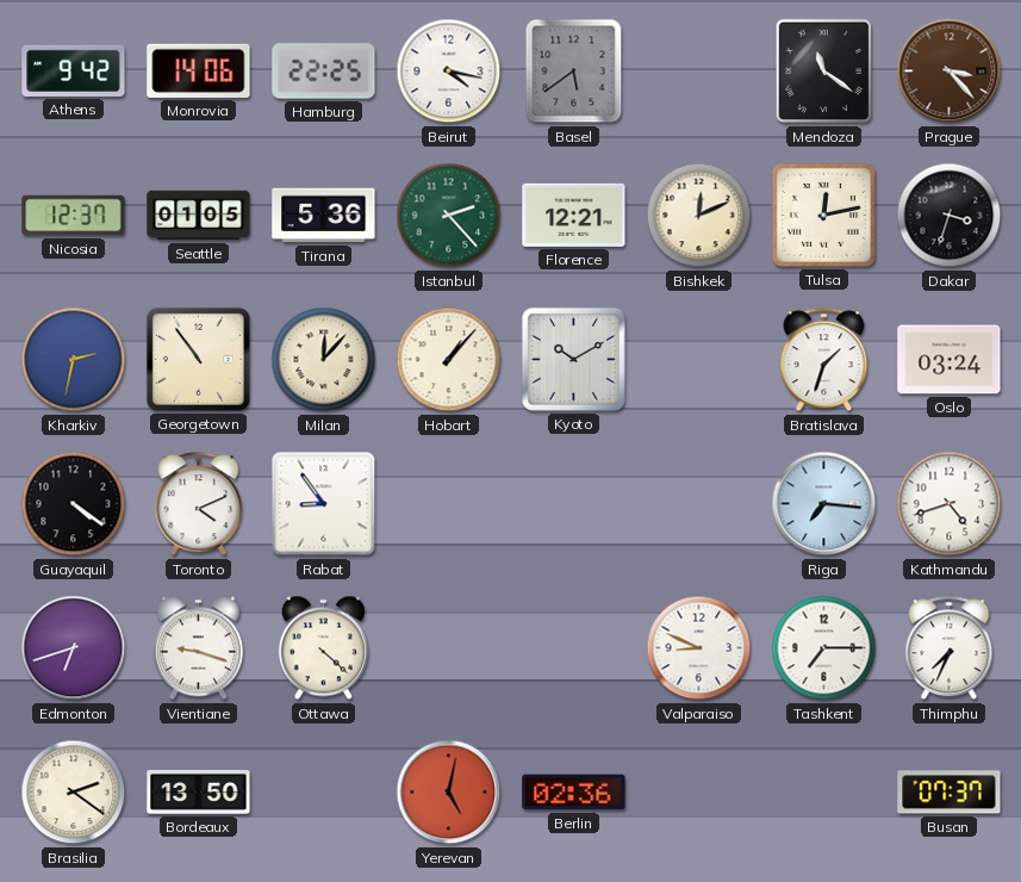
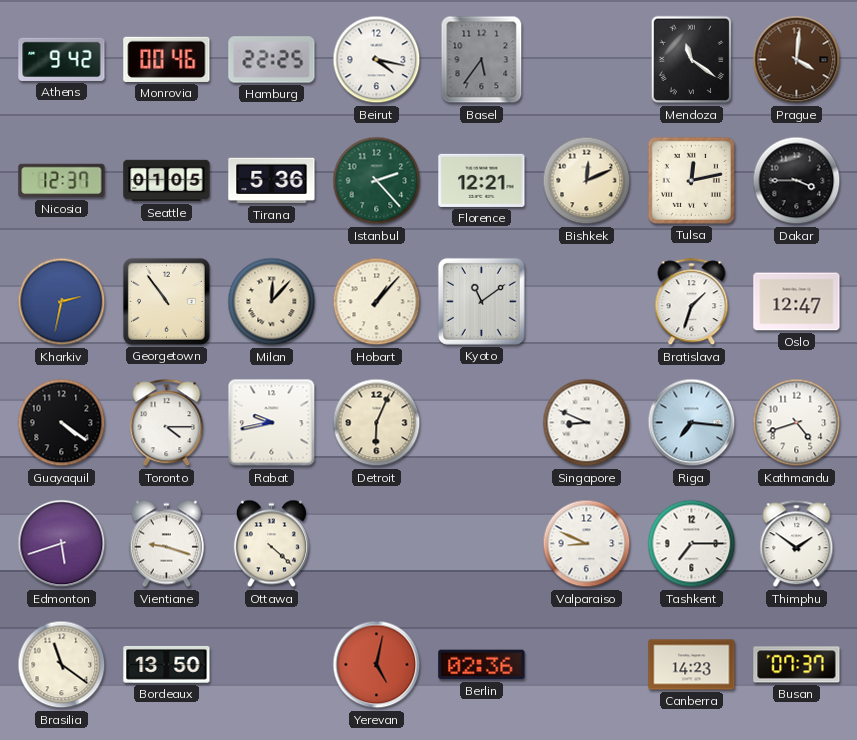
Monrovia: 14:06 -> 00:46
Basel: 5:39 -> 5:36
Prague: 3:23 -> 4:01
Dakar: 3:33 -> 3:45
Kyoto: 10:10 -> 11:09
Oslo: 03:24 -> 12:47
Toronto: 4:11 -> 4:15
Rabat: 8:54 -> 9:43
Detroit: none -> 6:04
Singapore: none -> 8:49
Edmonton: 6:42 -> 5:42
Thimphu: 7:34 -> 1:51
Brasilia: 2:21 -> 11:21
Canberra: none -> 14:23
